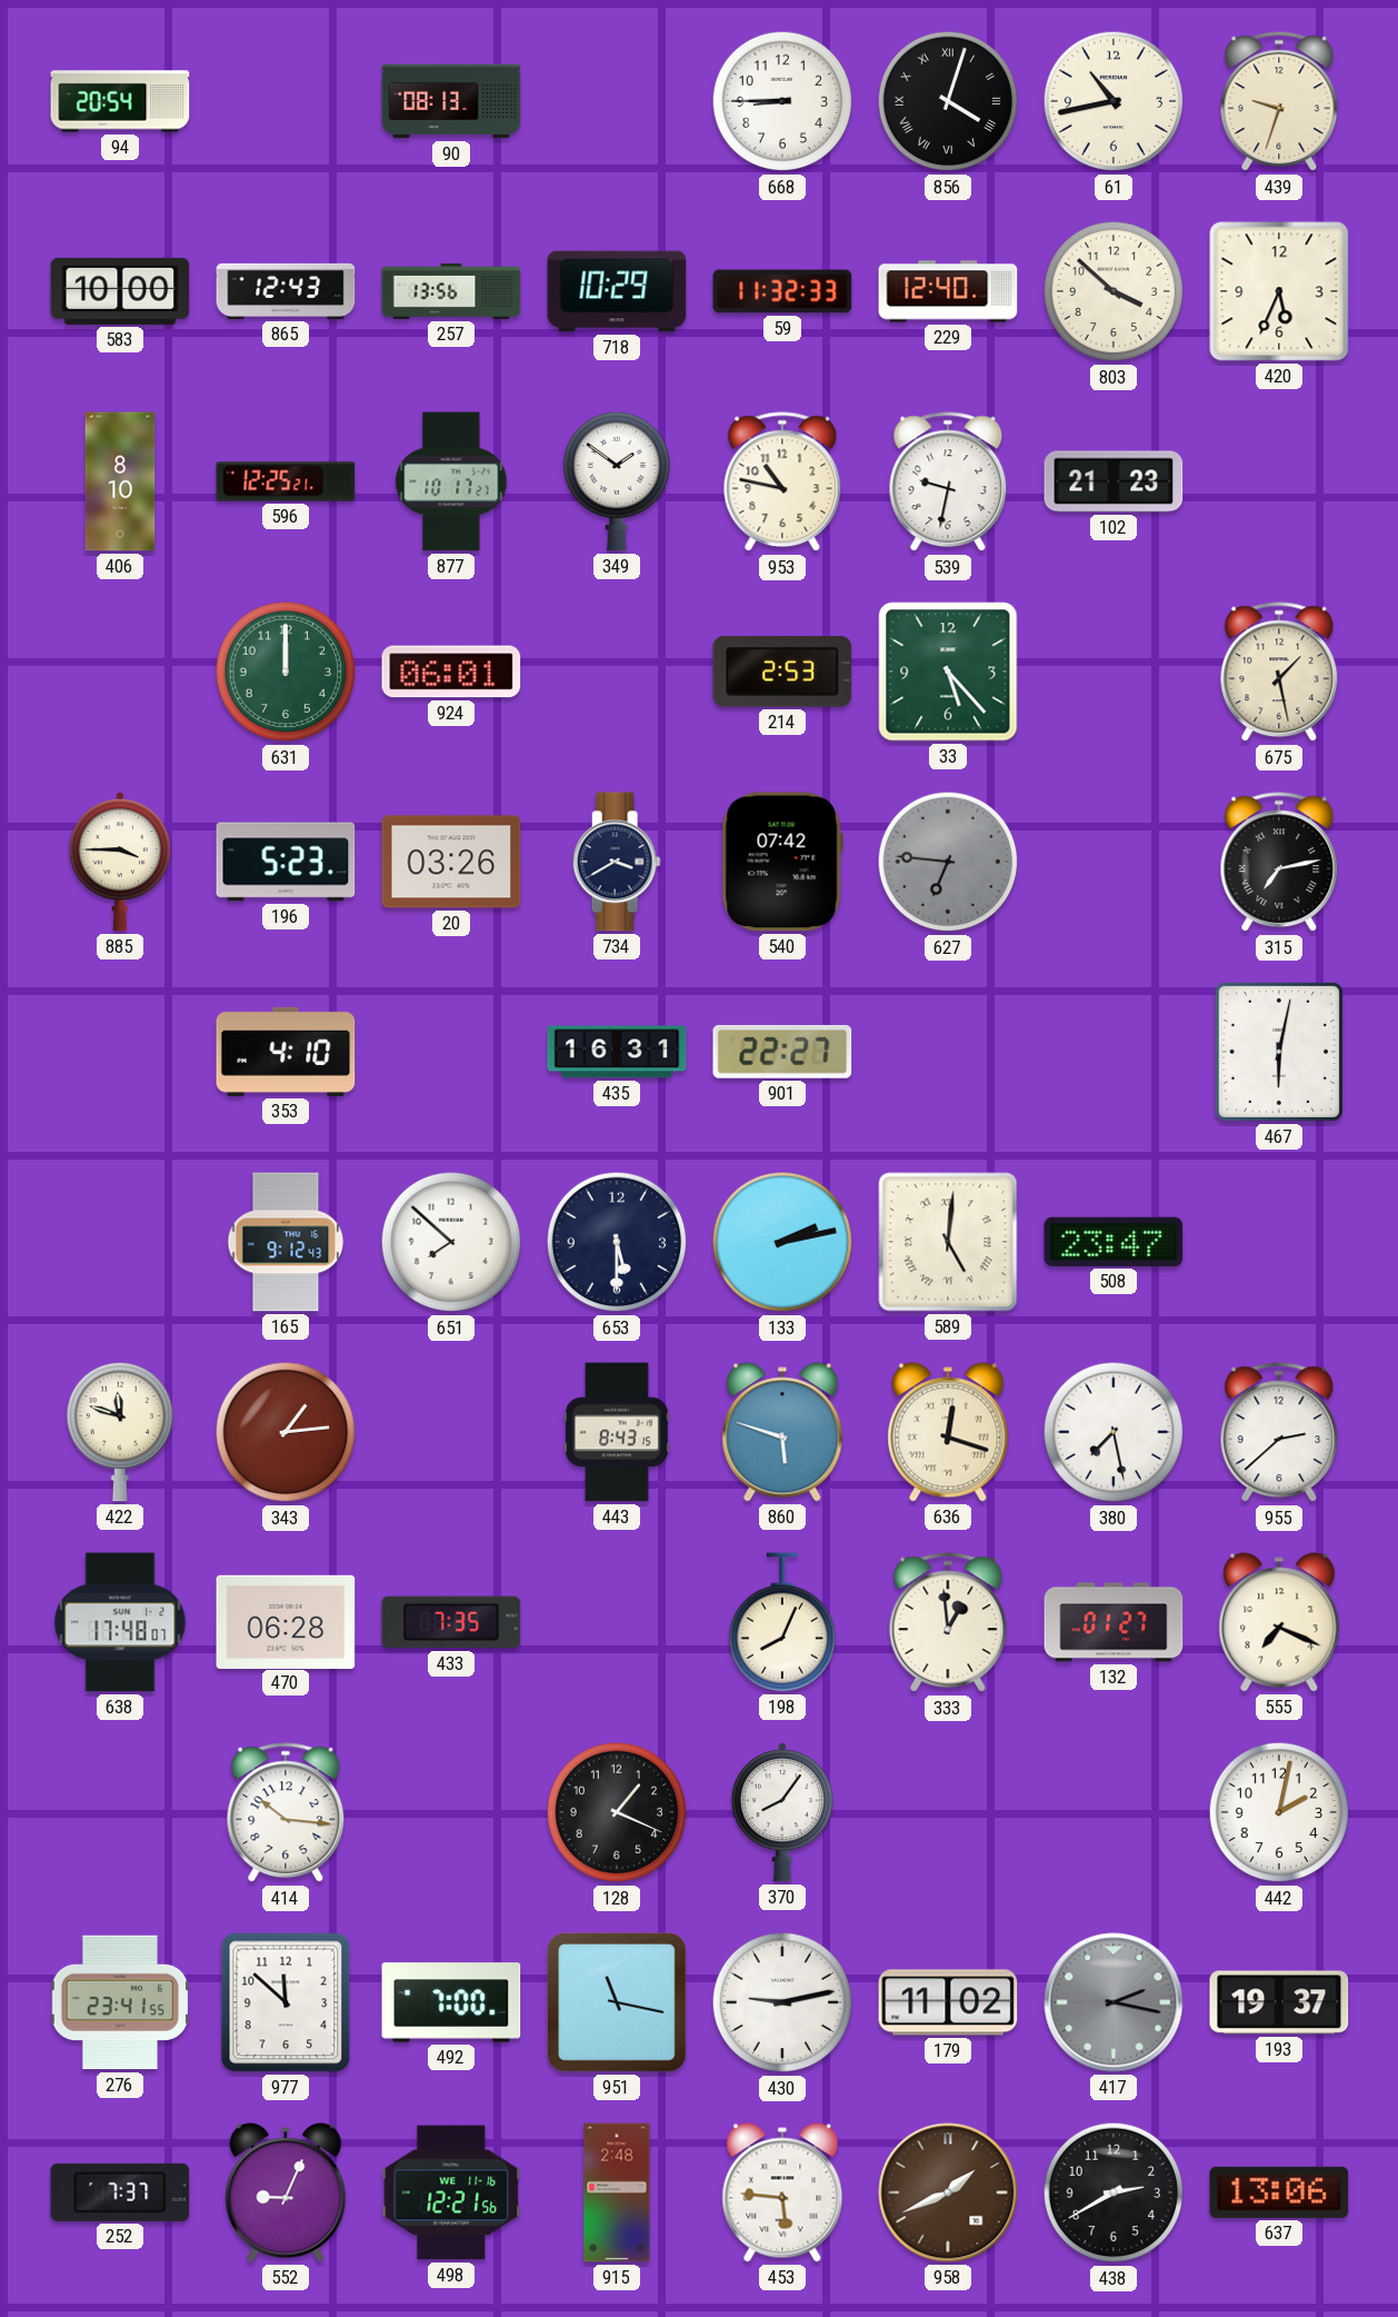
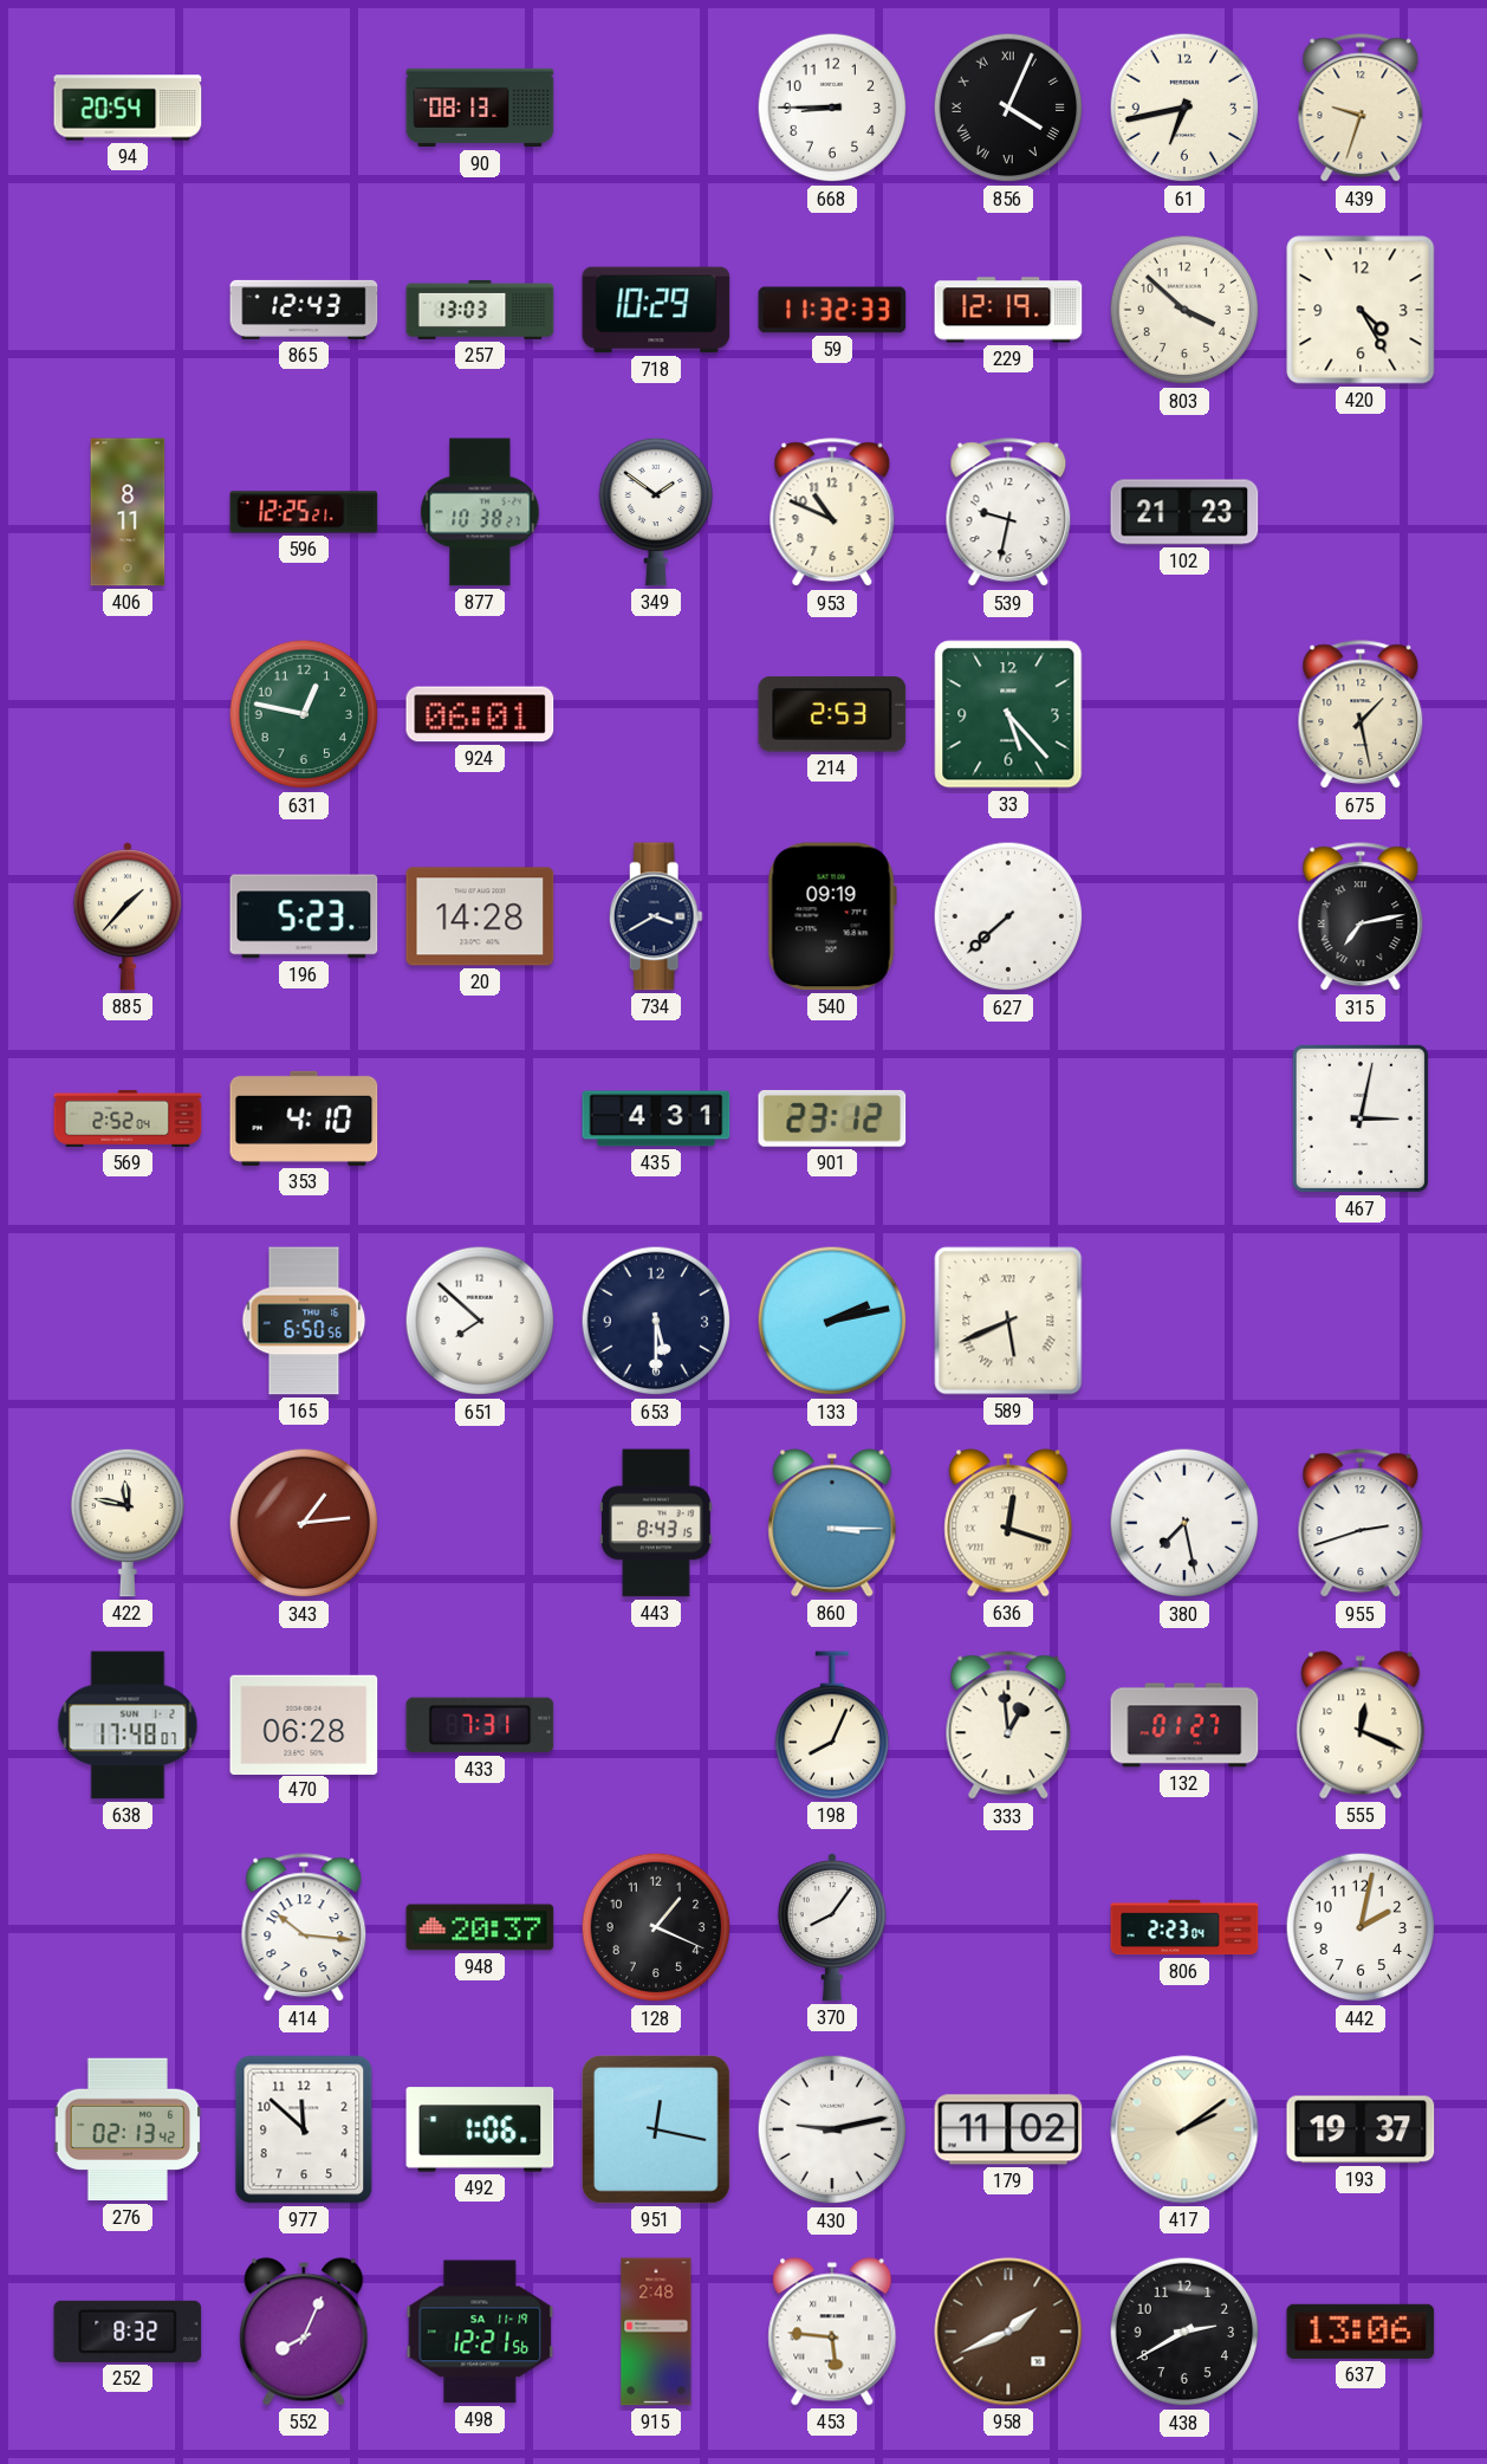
856: 4:03 -> 4:04
61: 10:43 -> 6:43
583: 10:00 -> none
257: 13:56 -> 13:03
229: 12:40 -> 12:19
420: 5:34 -> 4:25
406: 8:10 -> 8:11
877: 10:17 -> 10:38
953: 10:47 -> 10:49
631: 12:00 -> 12:47
885: 3:45 -> 1:37
20: 03:26 -> 14:28
540: 07:42 -> 09:19
627: 6:46 -> 7:38
627 dial: grey -> white
569: none -> 2:52
435: 16:31 -> 4:31
901: 22:27 -> 23:12
467: 6:02 -> 3:02
165: 9:12 -> 6:50
589: 5:01 -> 5:41
508: 23:47 -> none
422: 11:48 -> 11:47
860: 5:48 -> 3:15
955: 2:38 -> 2:42
433: 7:35 -> 7:31
555: 7:19 -> 12:19
948: none -> 20:37
806: none -> 2:23
276: 23:41 -> 02:13
492: 7:00 -> 1:06
951: 11:17 -> 12:17
417: 2:17 -> 2:09
417 dial: grey -> cream
252: 7:37 -> 8:32
552: 9:04 -> 8:04
498 date: WE 11-16 -> SA 11-19
